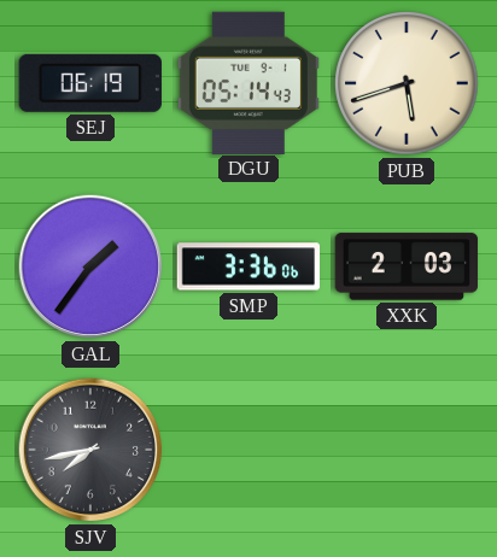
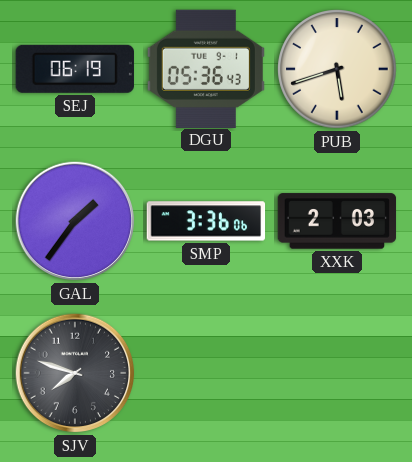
DGU: 05:14 -> 05:36
SJV: 7:43 -> 7:48
